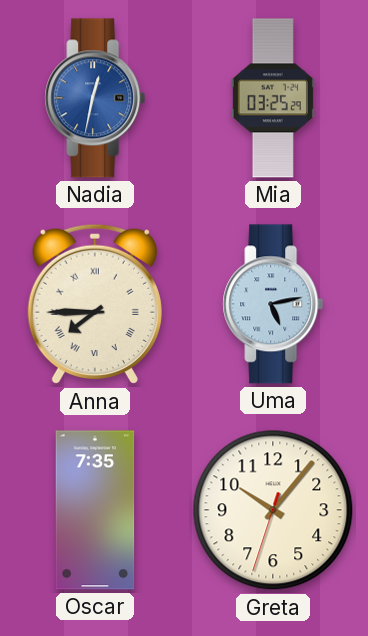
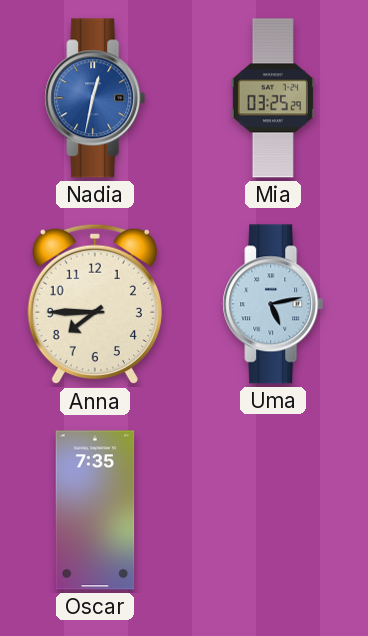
Anna numerals: Roman -> Arabic
Greta: 10:06 -> none
